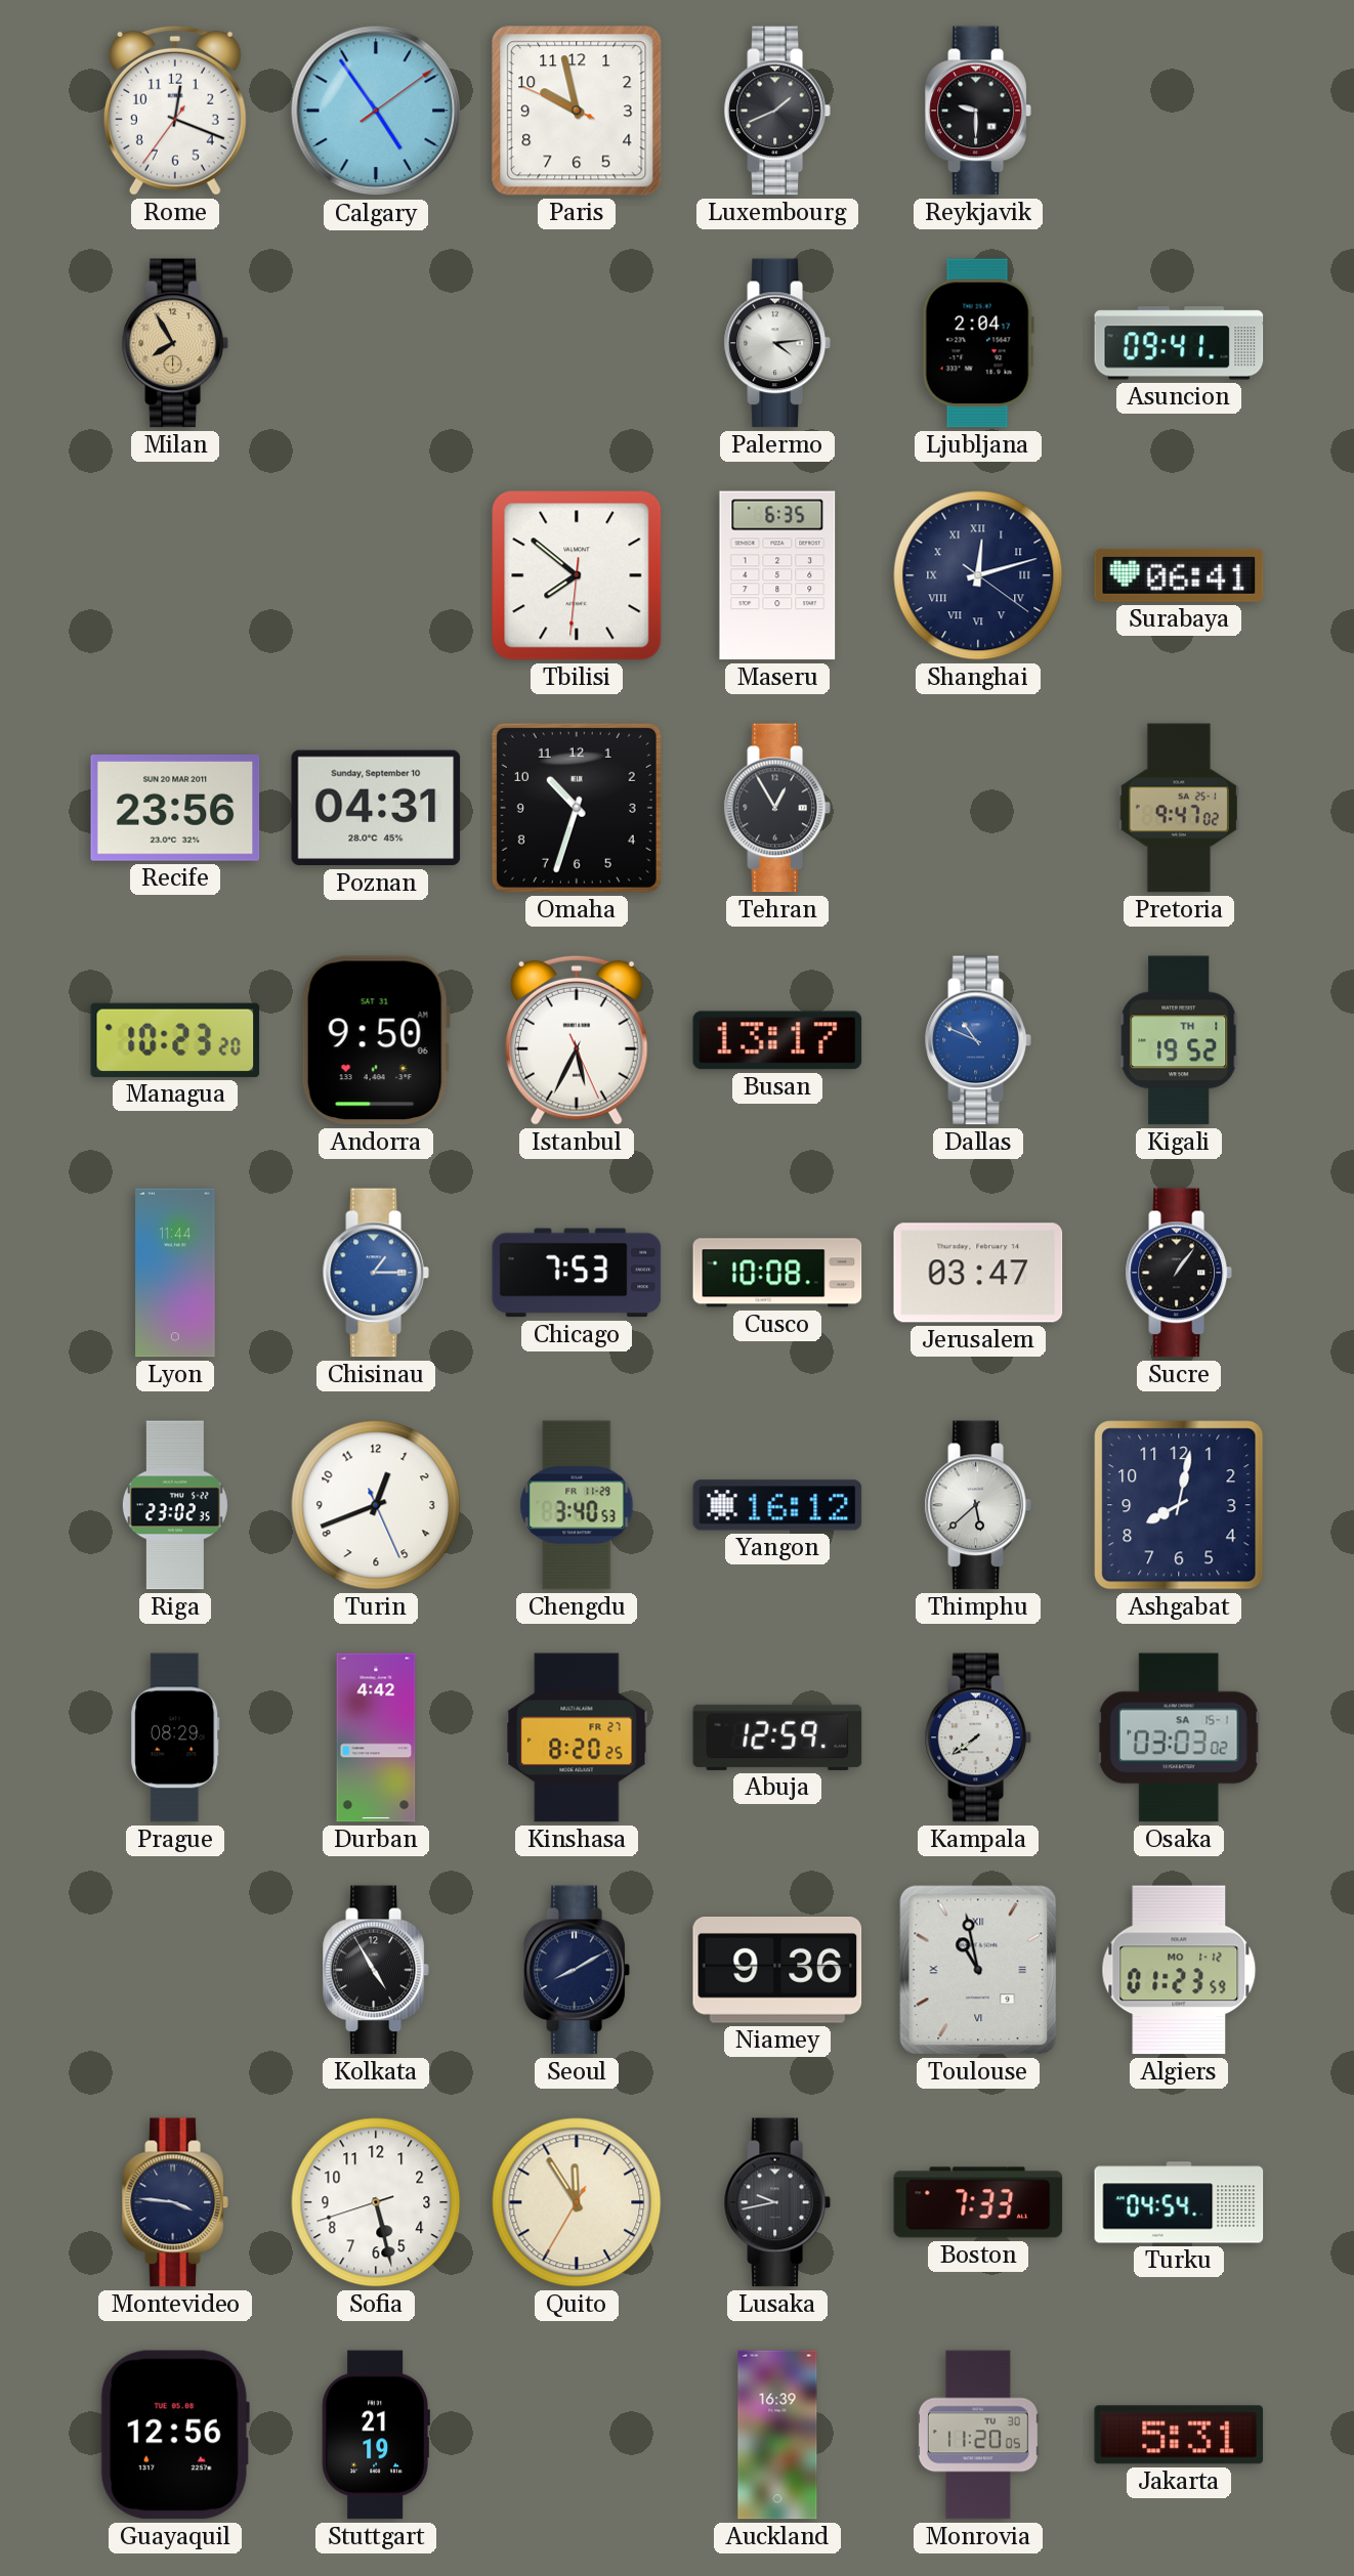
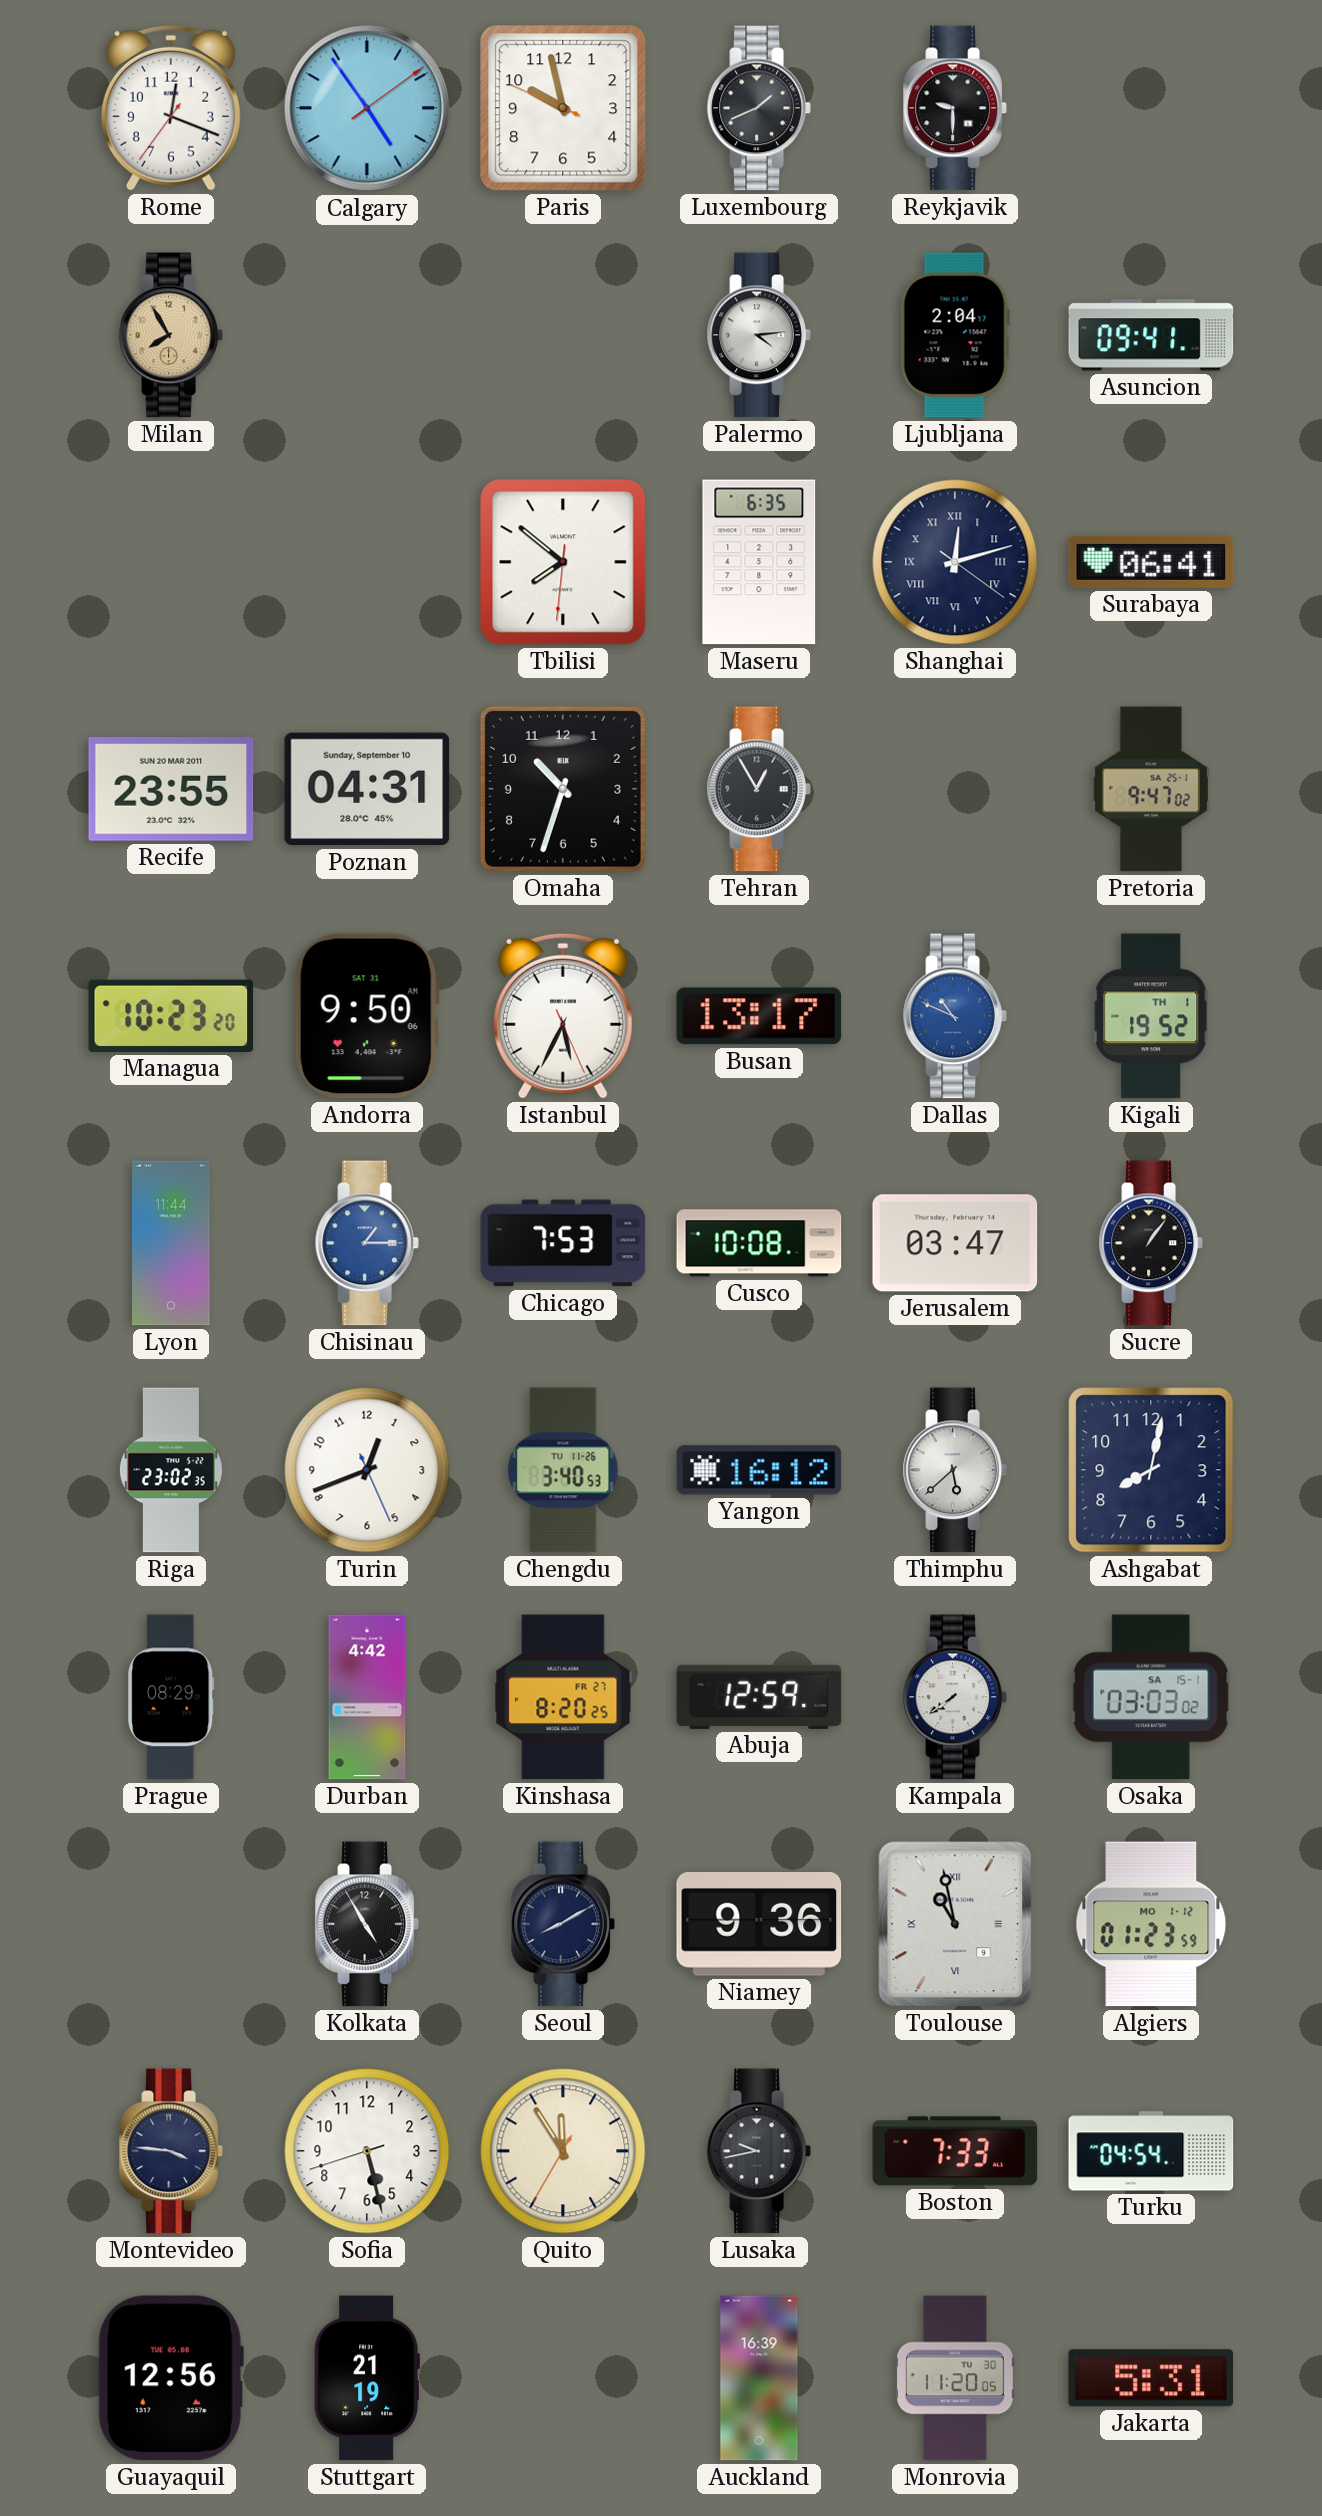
Recife: 23:56 -> 23:55
Chengdu date: FR 11-29 -> TU 11-26
